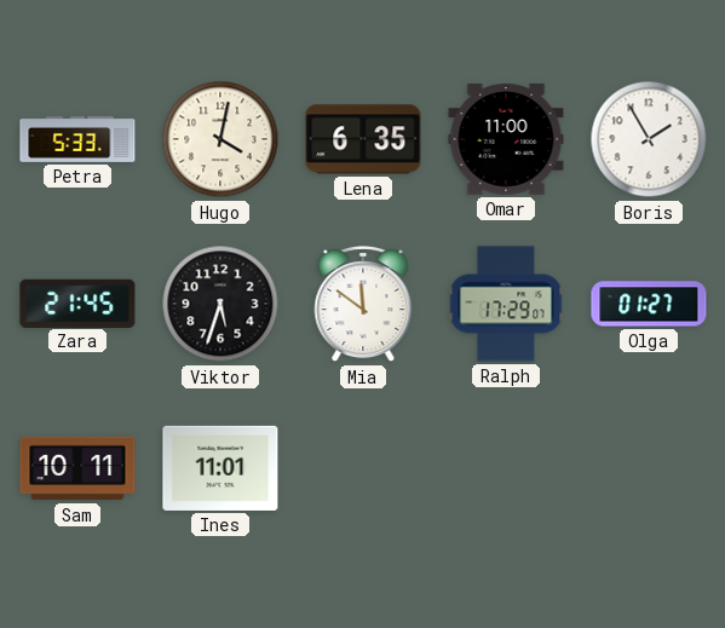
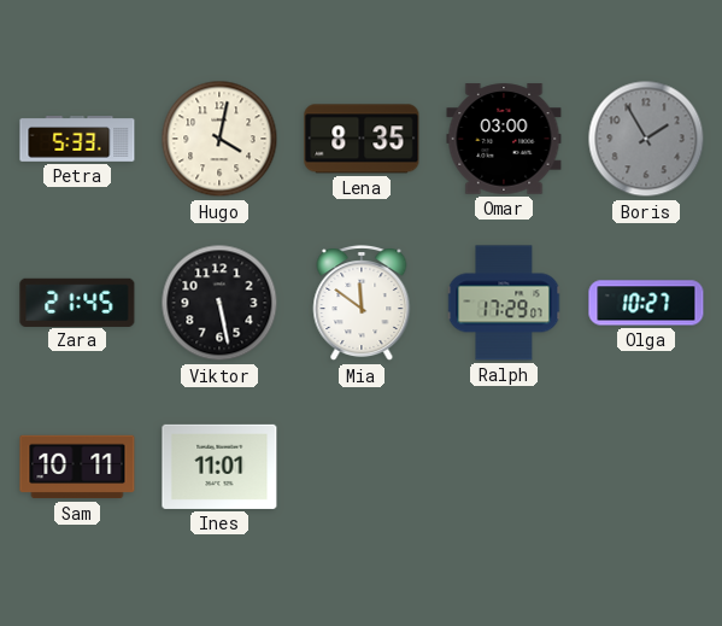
Lena: 6:35 -> 8:35
Omar: 11:00 -> 03:00
Boris dial: white -> grey
Viktor: 5:33 -> 5:28
Olga: 01:27 -> 10:27
